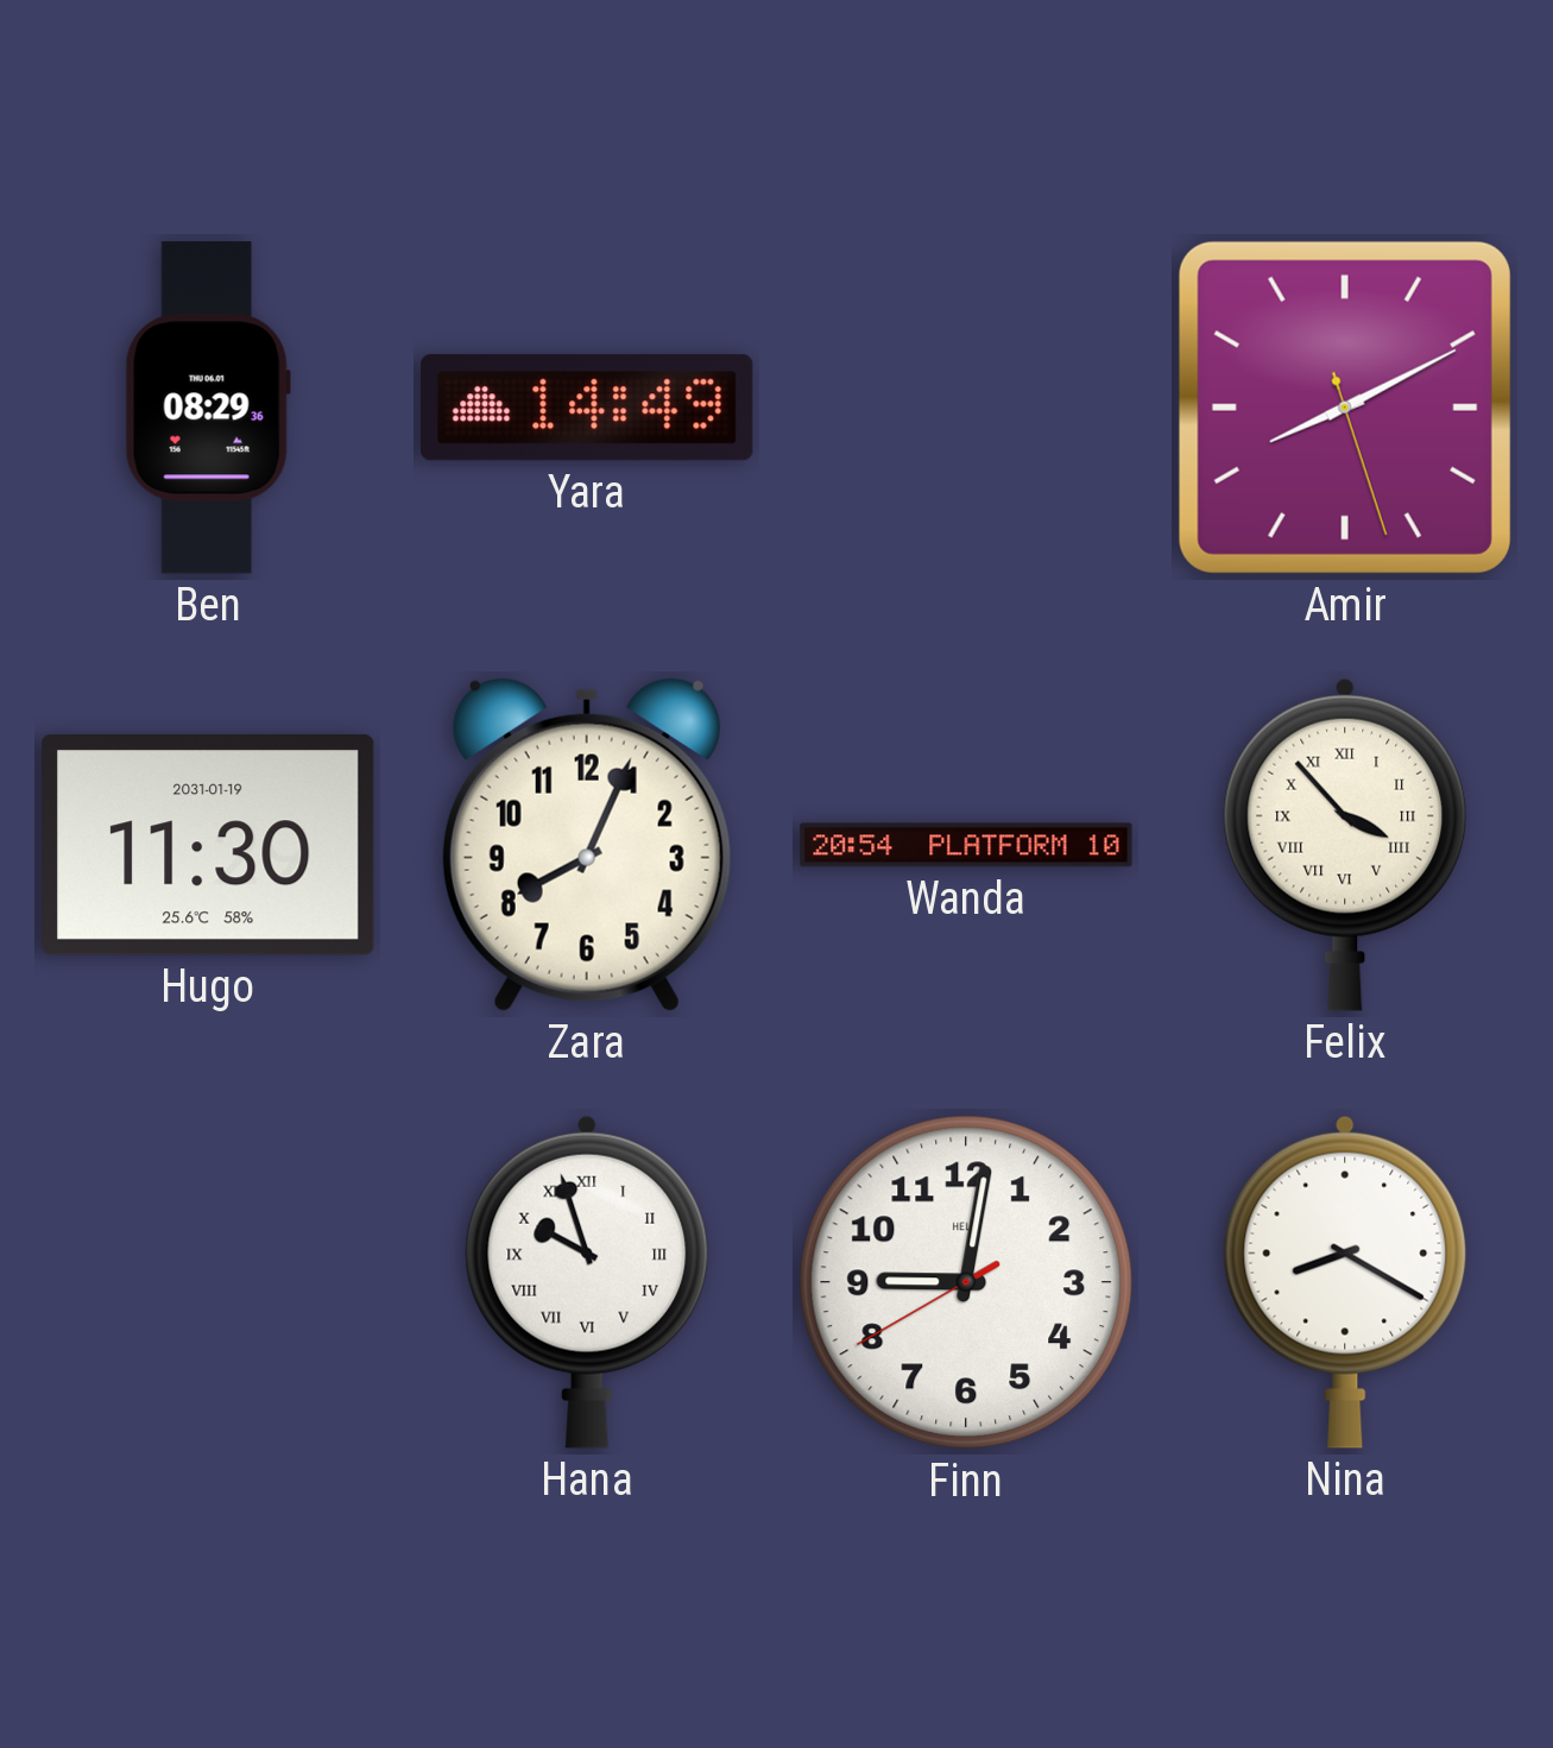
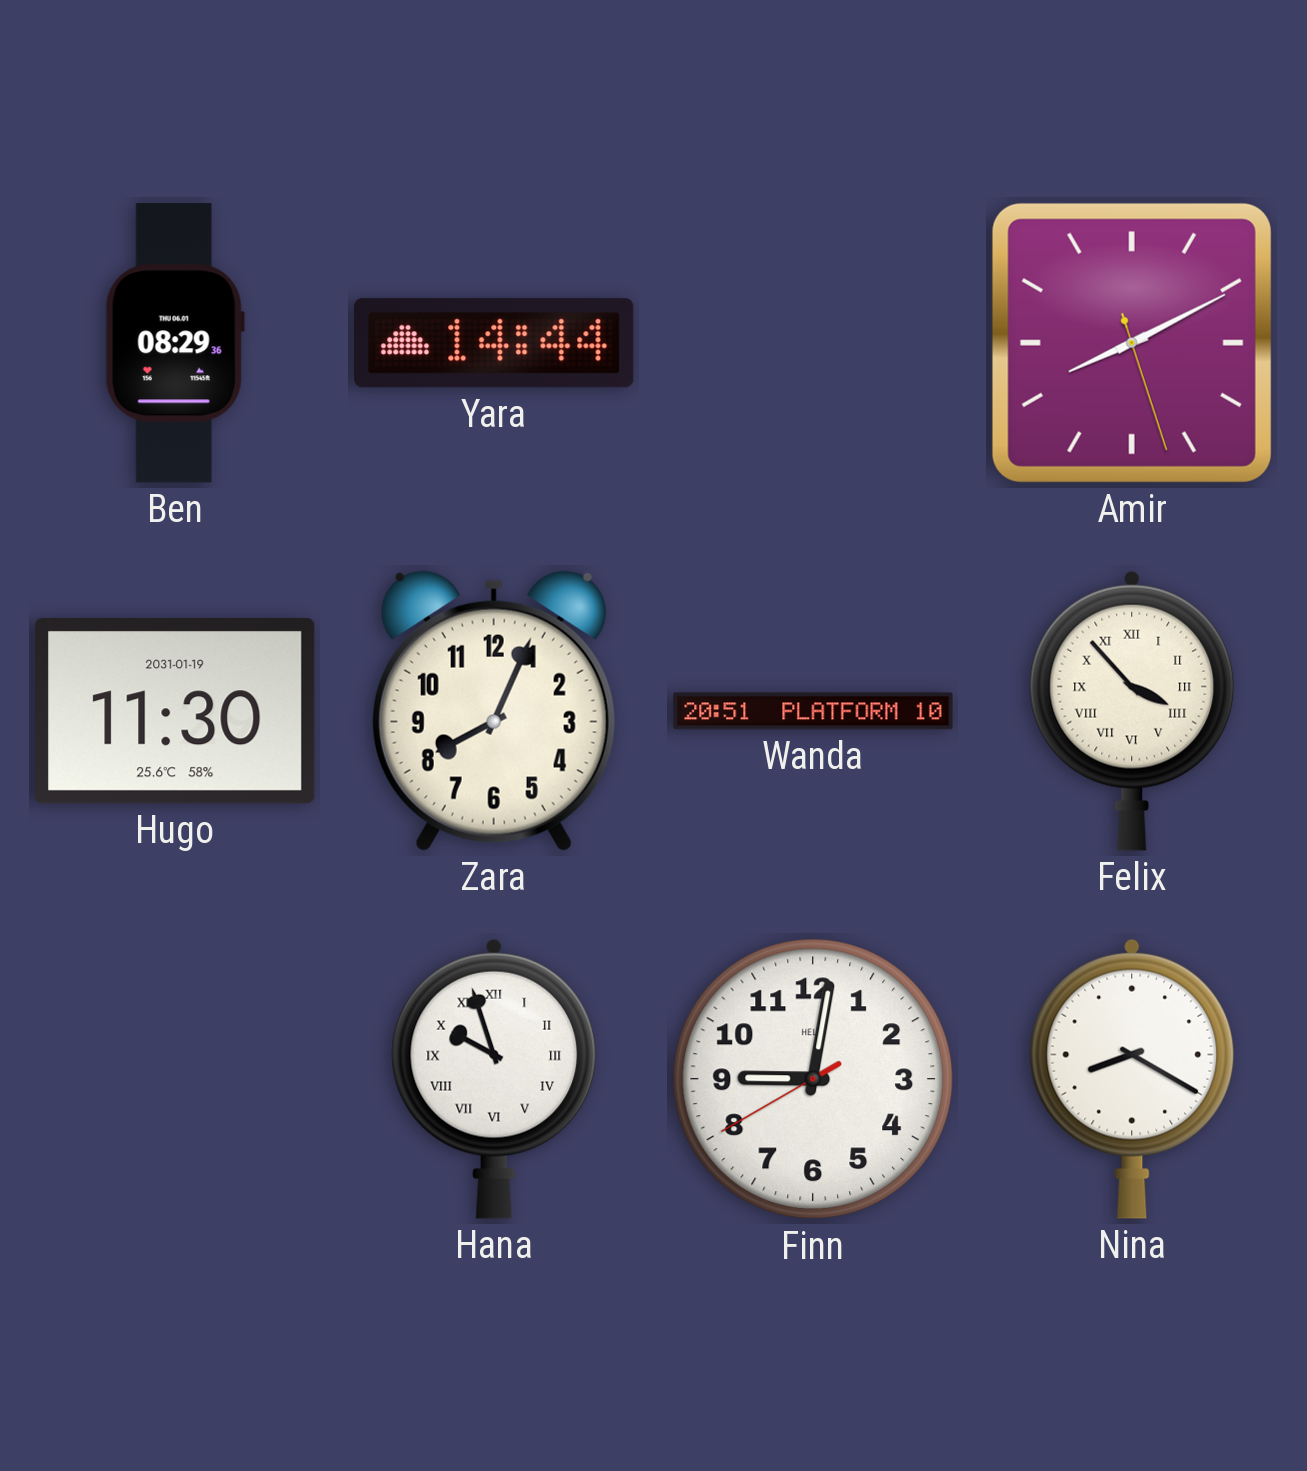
Yara: 14:49 -> 14:44
Wanda: 20:54 -> 20:51
